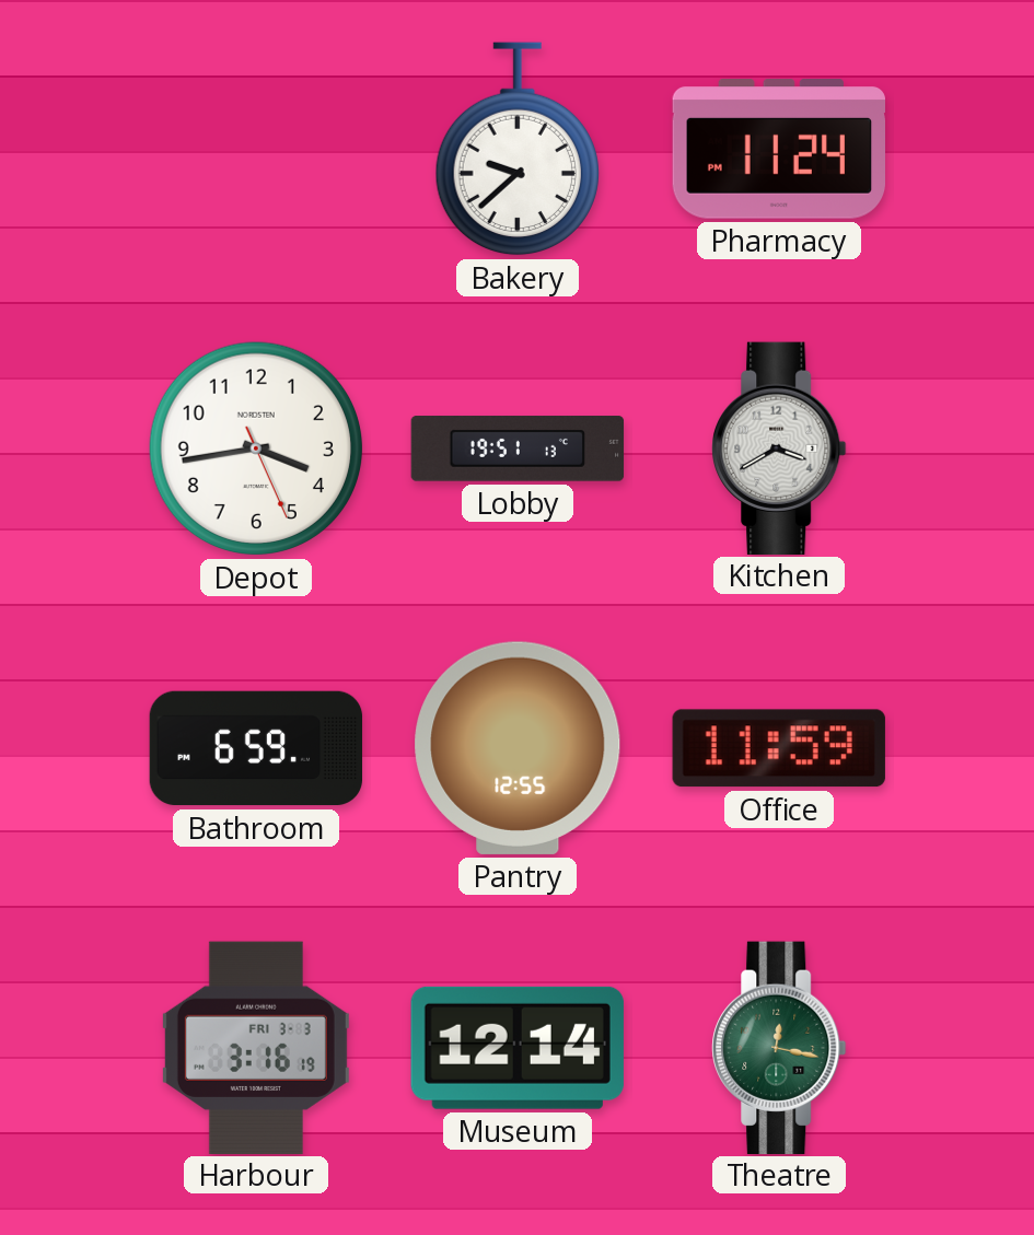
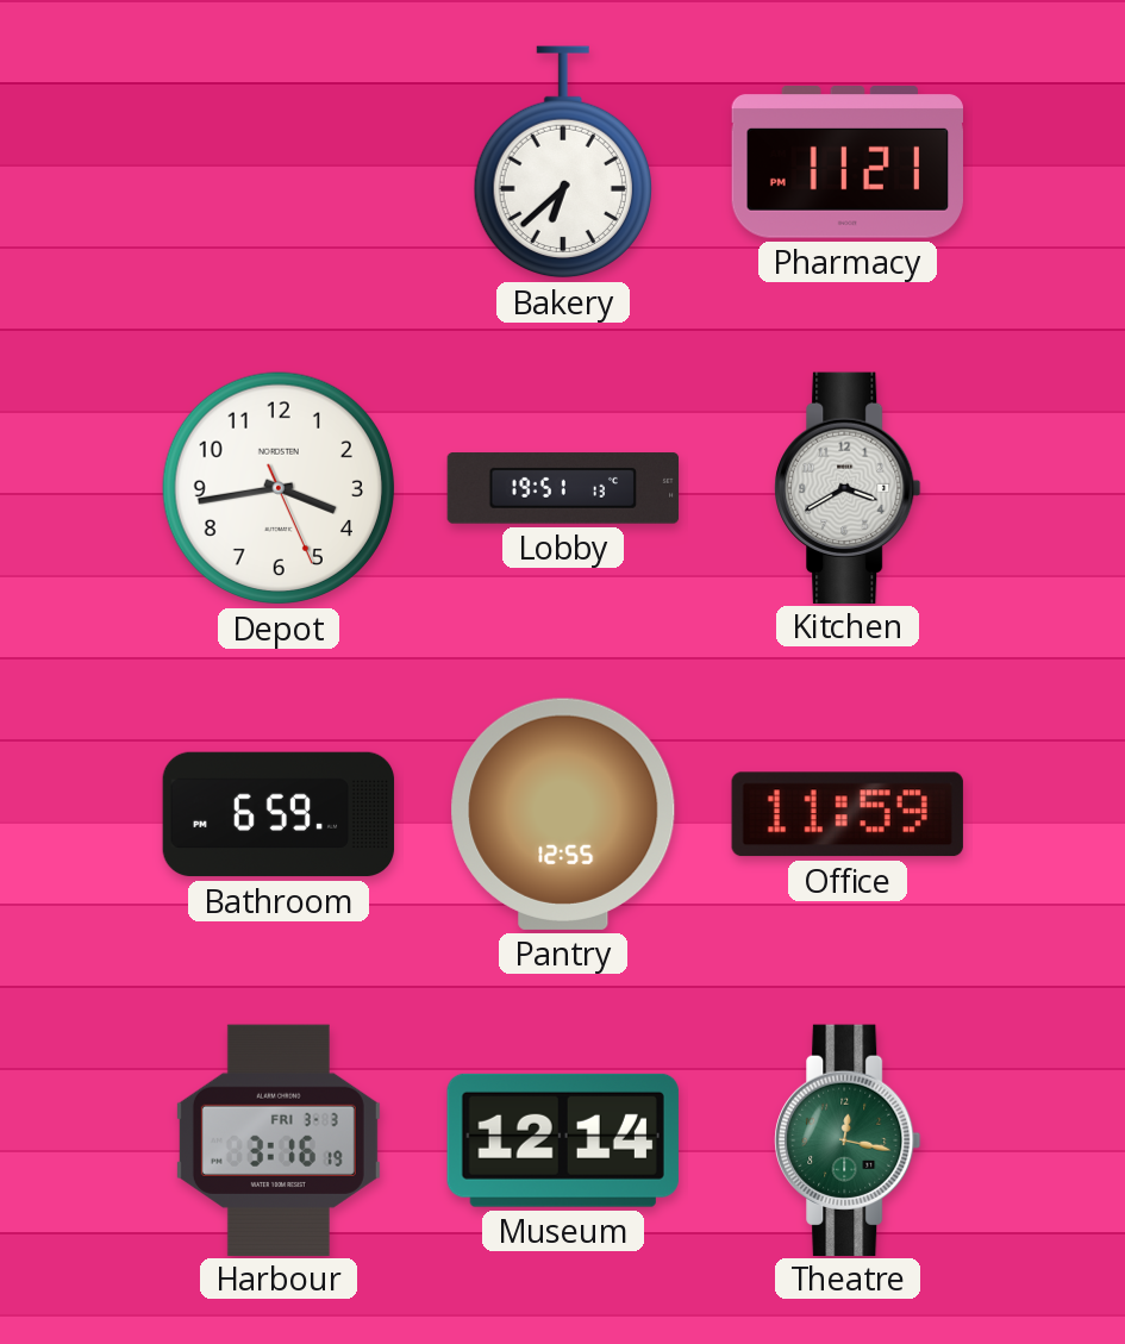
Bakery: 9:38 -> 6:38
Pharmacy: 11:24 -> 11:21
